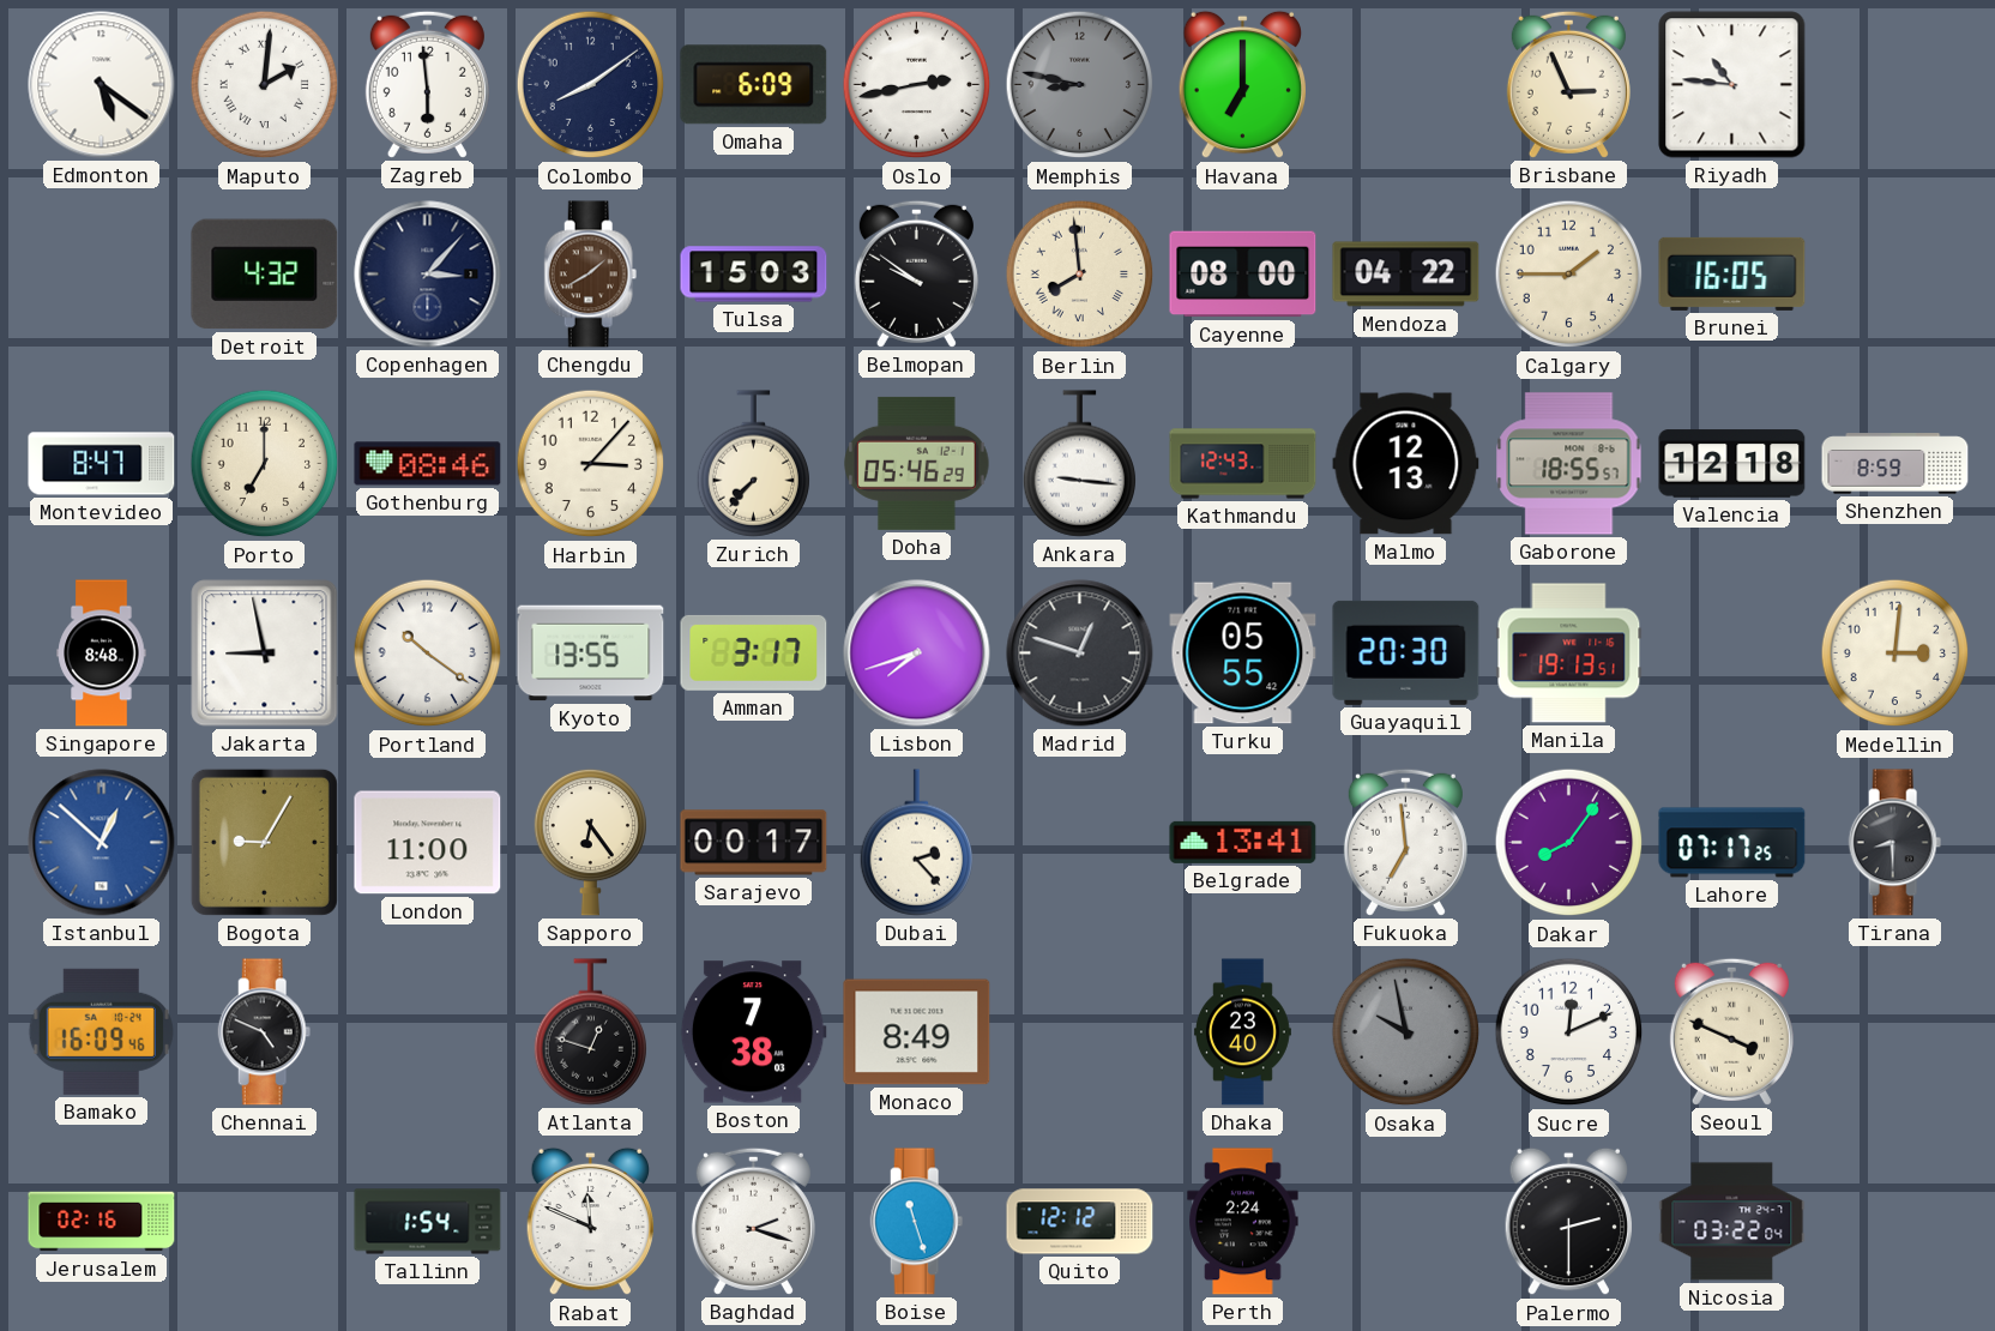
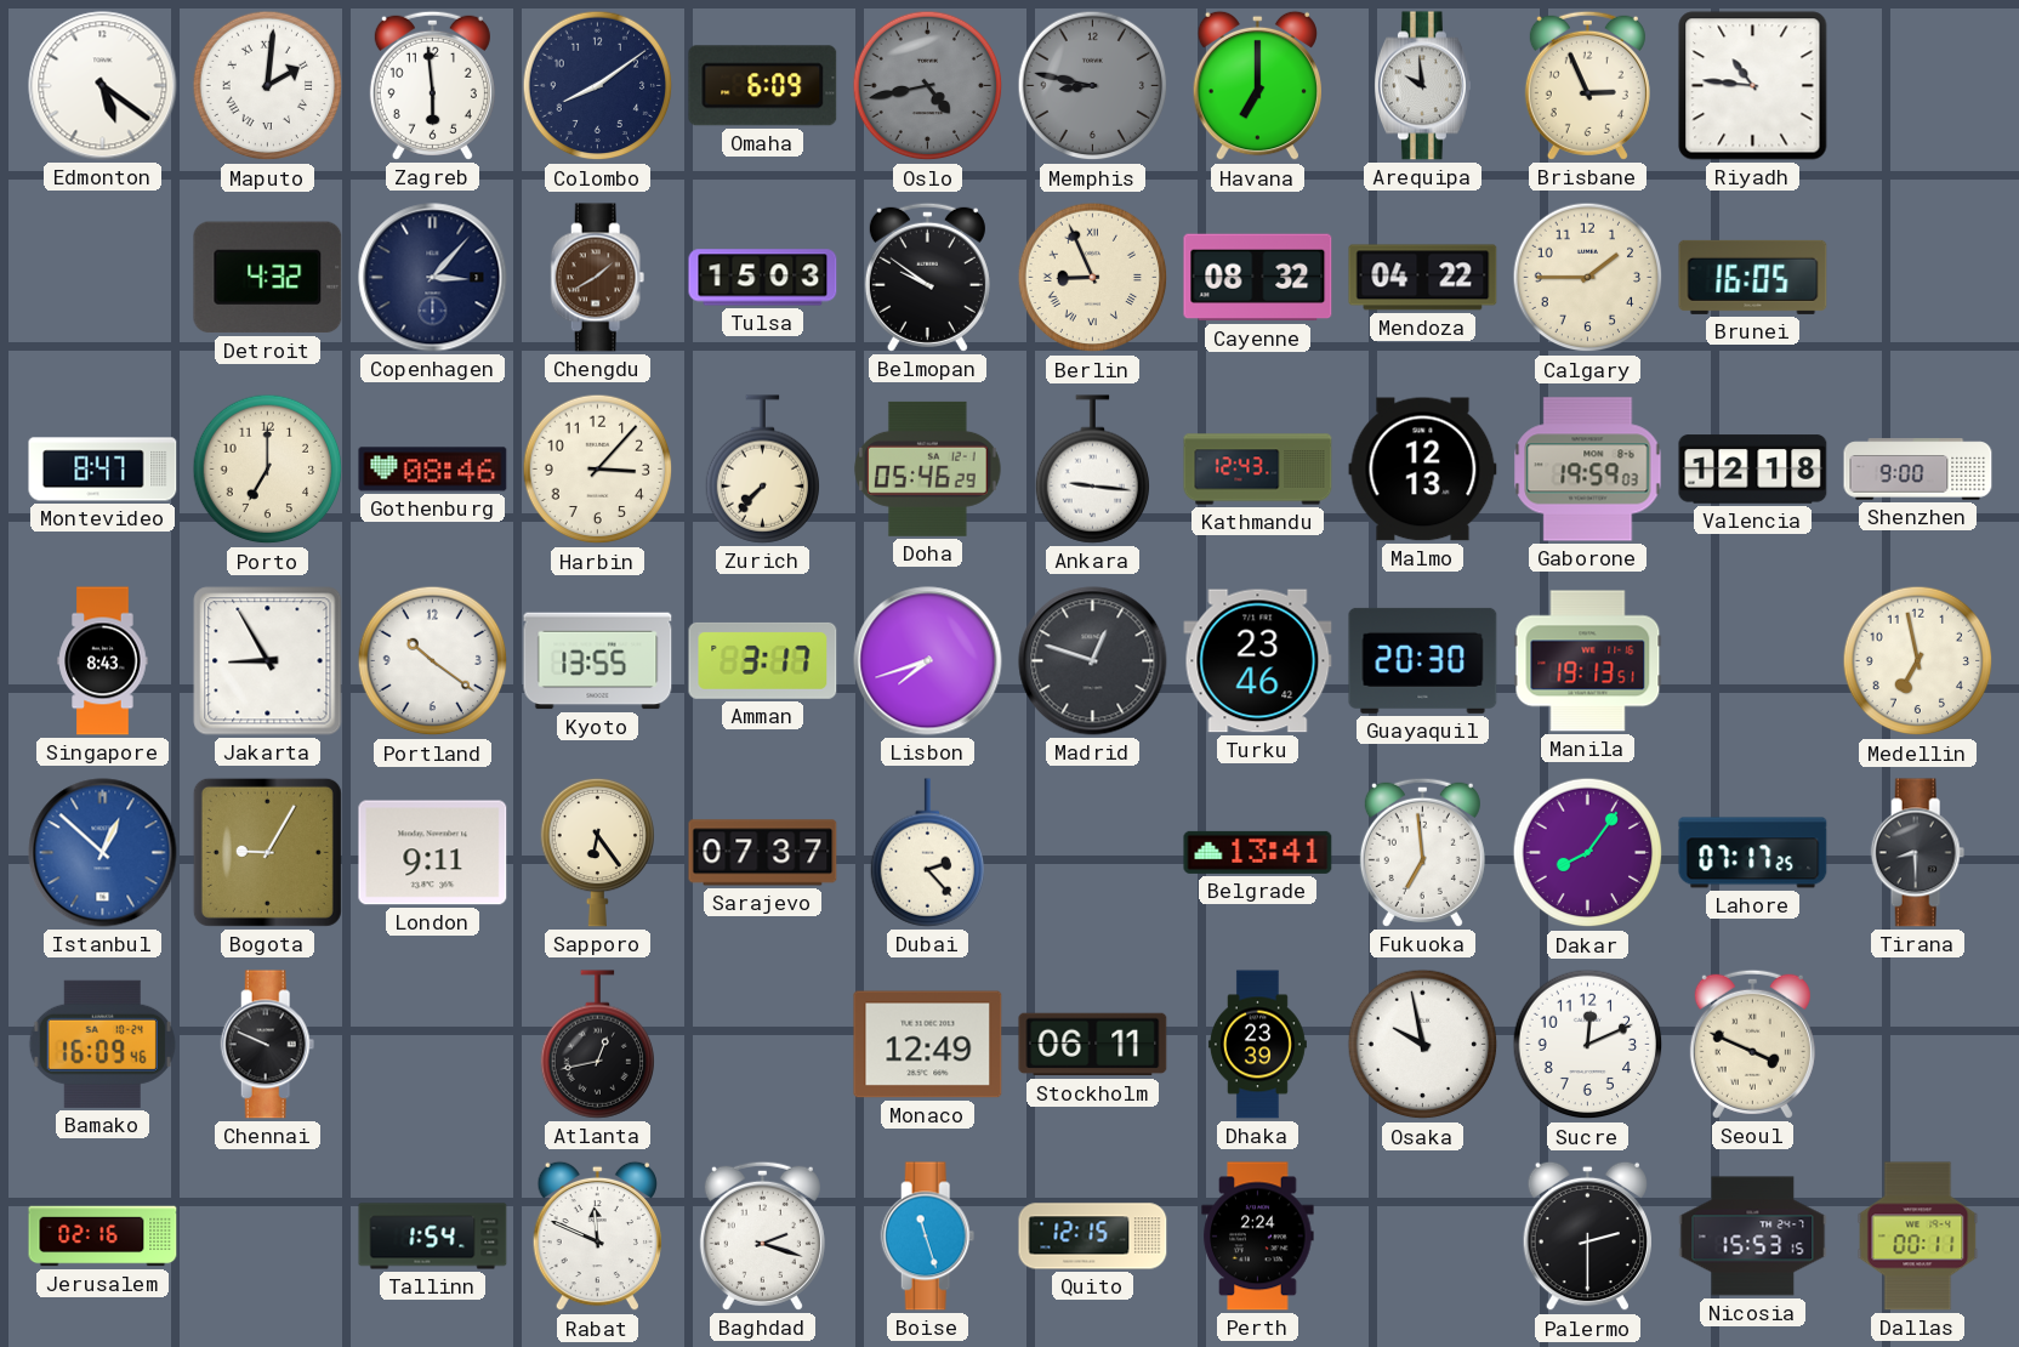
Oslo: 2:43 -> 4:43
Oslo dial: white -> grey
Arequipa: none -> 9:59
Berlin: 7:59 -> 8:56
Cayenne: 08:00 -> 08:32
Gaborone: 18:55 -> 19:59
Shenzhen: 8:59 -> 9:00
Singapore: 8:48 -> 8:43
Jakarta: 8:58 -> 8:55
Turku: 05:55 -> 23:46
Medellin: 3:01 -> 6:58
London: 11:00 -> 9:11
Sarajevo: 00:17 -> 07:37
Chennai: 4:49 -> 9:49
Atlanta: 12:48 -> 12:43
Boston: 7:38 -> none
Monaco: 8:49 -> 12:49
Stockholm: none -> 06:11
Dhaka: 23:40 -> 23:39
Osaka dial: grey -> white
Quito: 12:12 -> 12:15
Nicosia: 03:22 -> 15:53
Dallas: none -> 00:11
